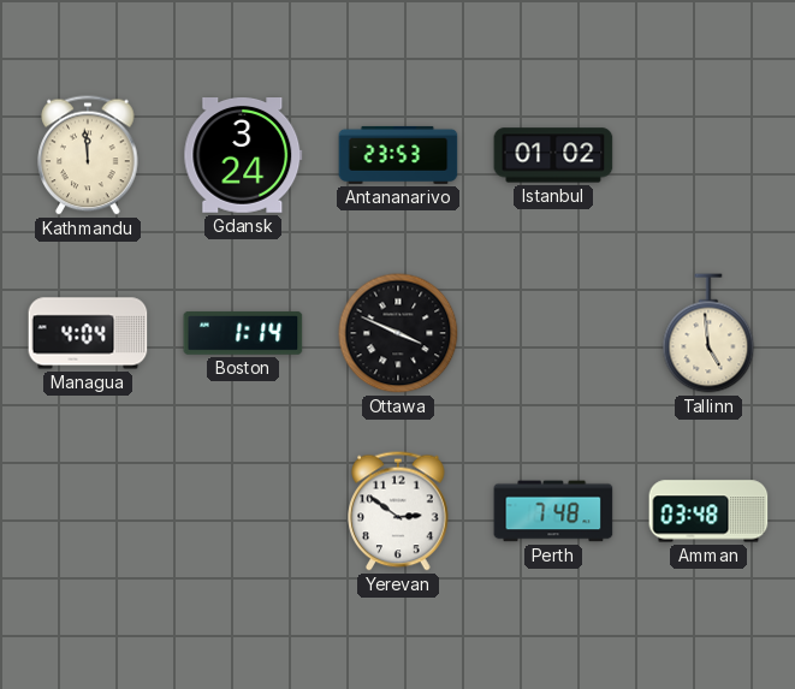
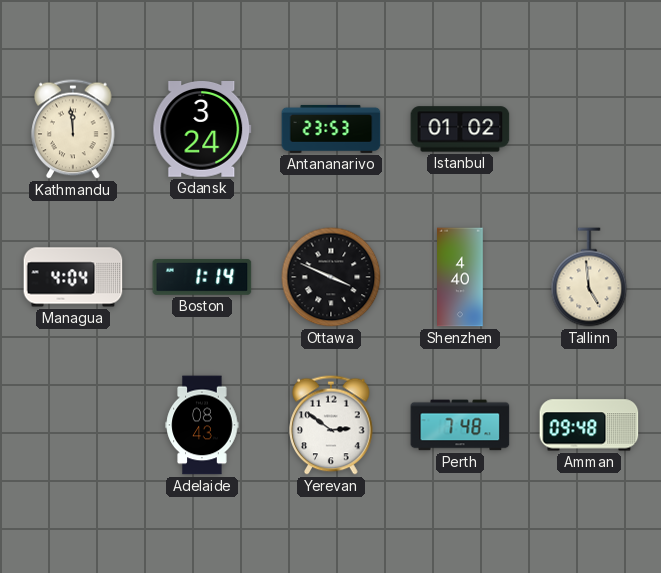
Shenzhen: none -> 4:40
Adelaide: none -> 08:43
Amman: 03:48 -> 09:48
